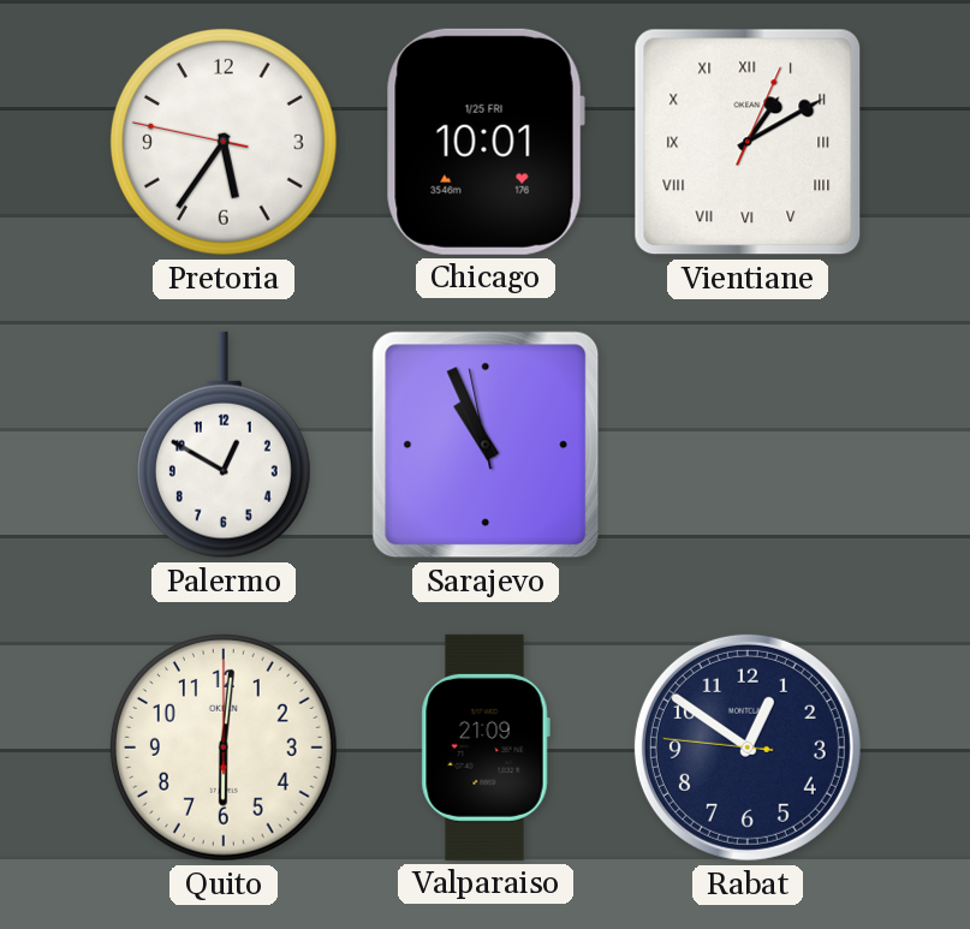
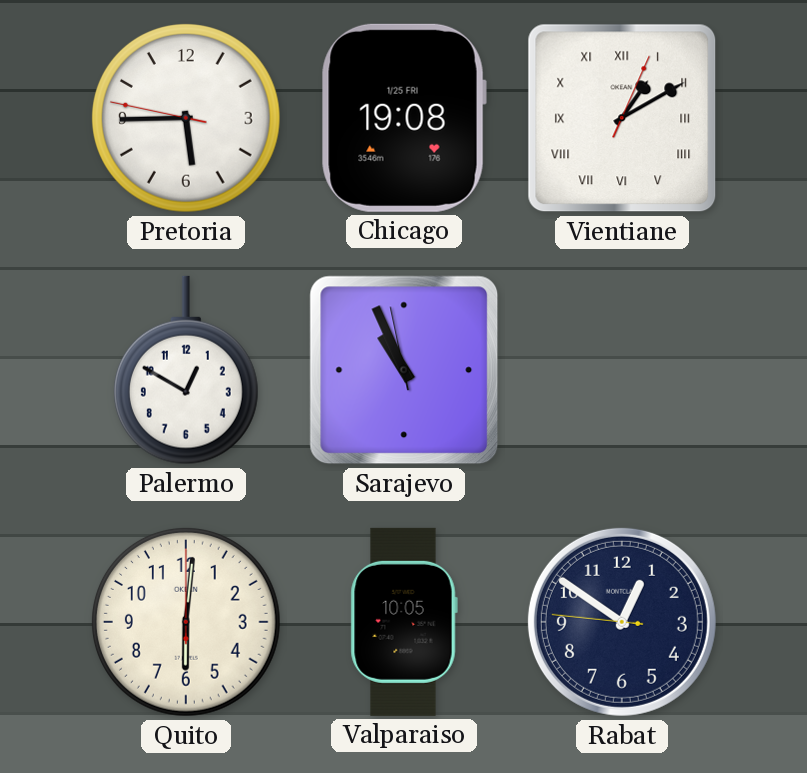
Pretoria: 5:35 -> 5:44
Chicago: 10:01 -> 19:08
Valparaiso: 21:09 -> 10:05
